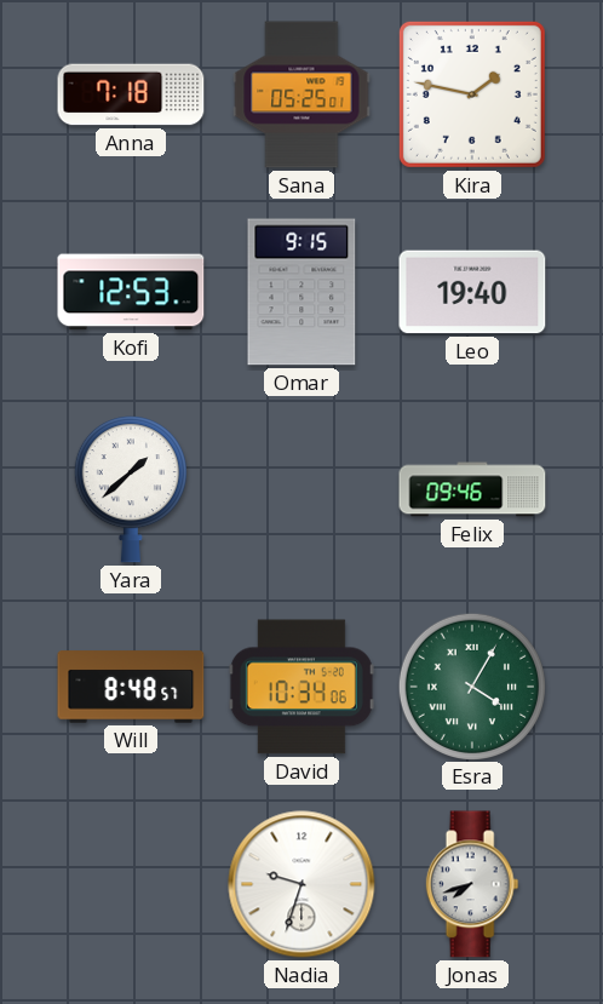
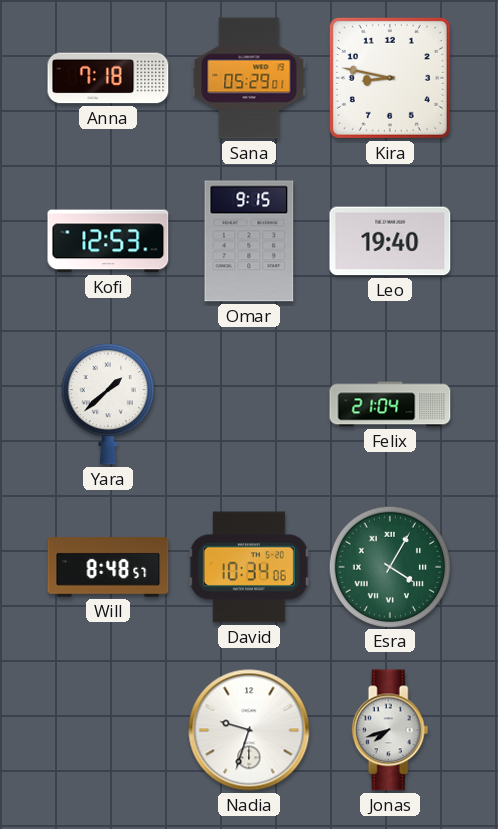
Sana: 05:25 -> 05:29
Kira: 1:47 -> 8:47
Felix: 09:46 -> 21:04
